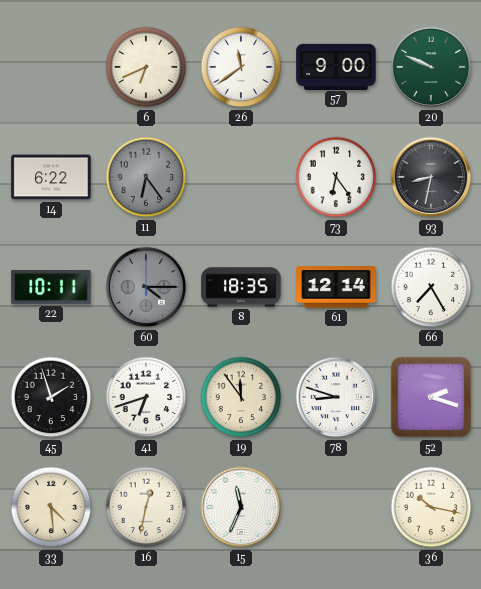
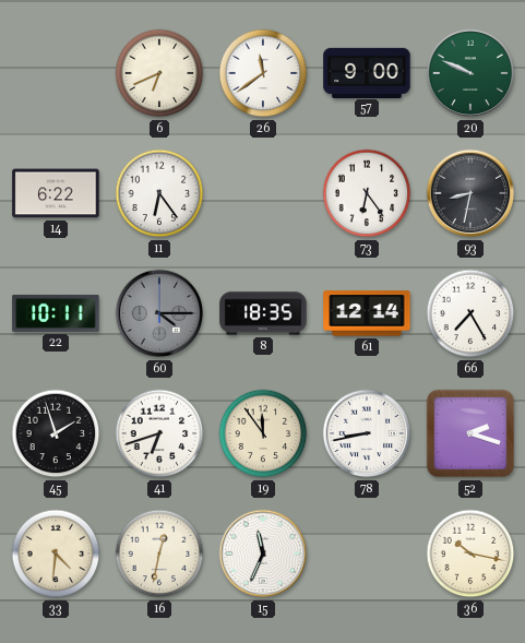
11 dial: grey -> white
78: 8:48 -> 8:43
33: 4:29 -> 4:31
